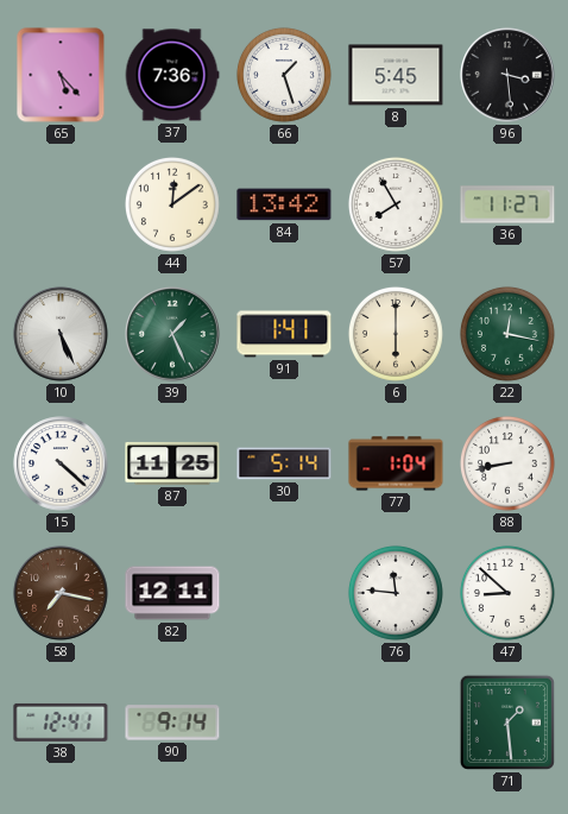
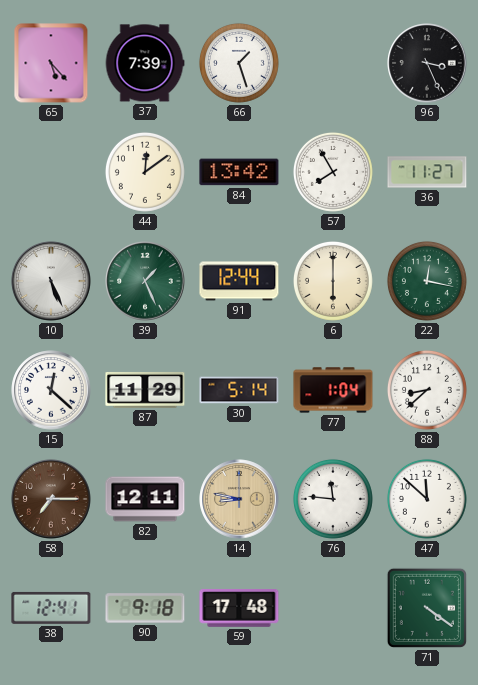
37: 7:36 -> 7:39
8: 5:45 -> none
96: 3:29 -> 3:26
91: 1:41 -> 12:44
15: 4:22 -> 12:22
87: 11:25 -> 11:29
88: 8:43 -> 8:38
58: 7:17 -> 7:15
14: none -> 8:47
47: 8:52 -> 11:52
90: 9:14 -> 9:18
59: none -> 17:48
71: 1:29 -> 4:21
